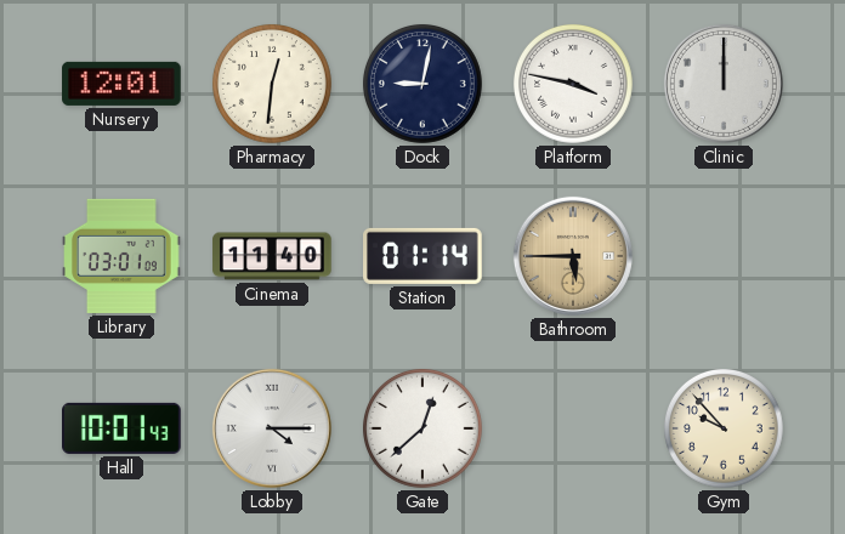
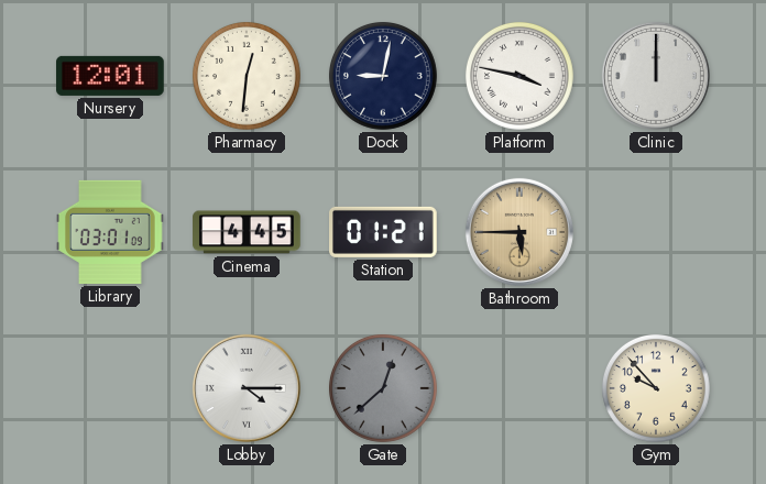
Cinema: 11:40 -> 4:45
Station: 01:14 -> 01:21
Hall: 10:01 -> none
Gate dial: white -> grey
